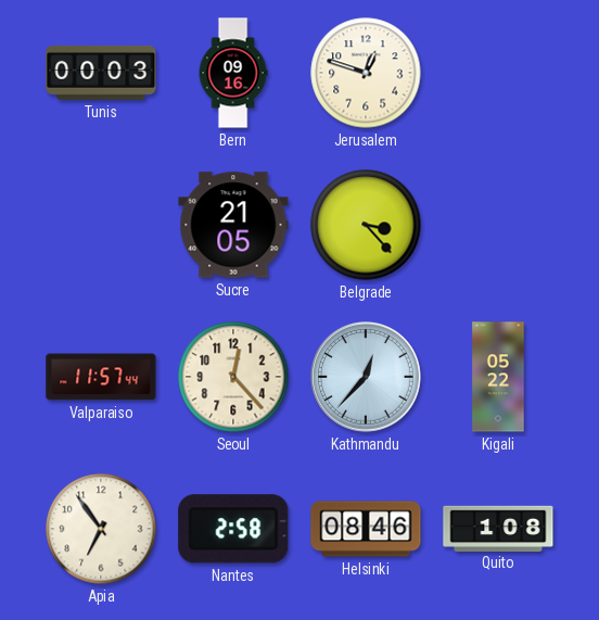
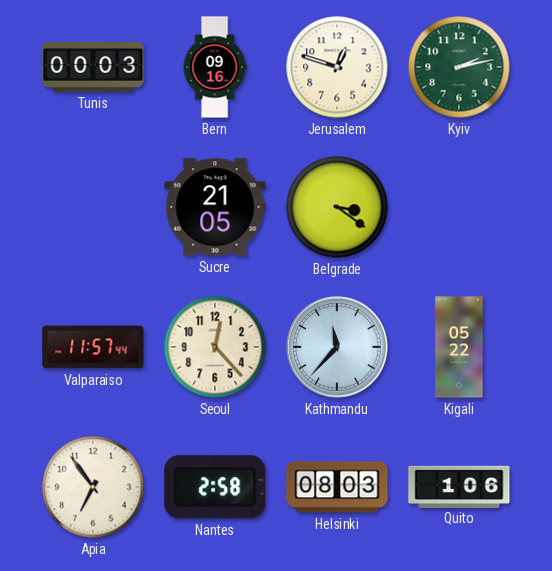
Kyiv: none -> 2:13
Belgrade: 3:23 -> 3:21
Kathmandu: 12:37 -> 11:37
Helsinki: 08:46 -> 08:03
Quito: 1:08 -> 1:06
